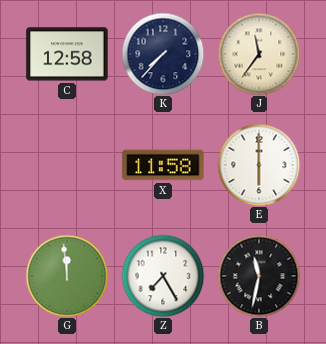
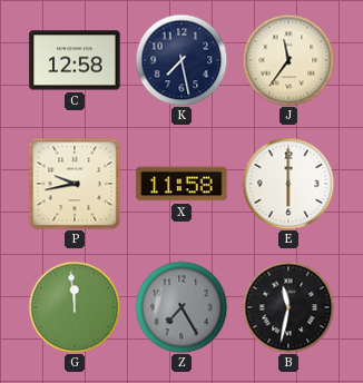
K: 7:37 -> 7:28
P: none -> 9:43
Z dial: white -> grey
